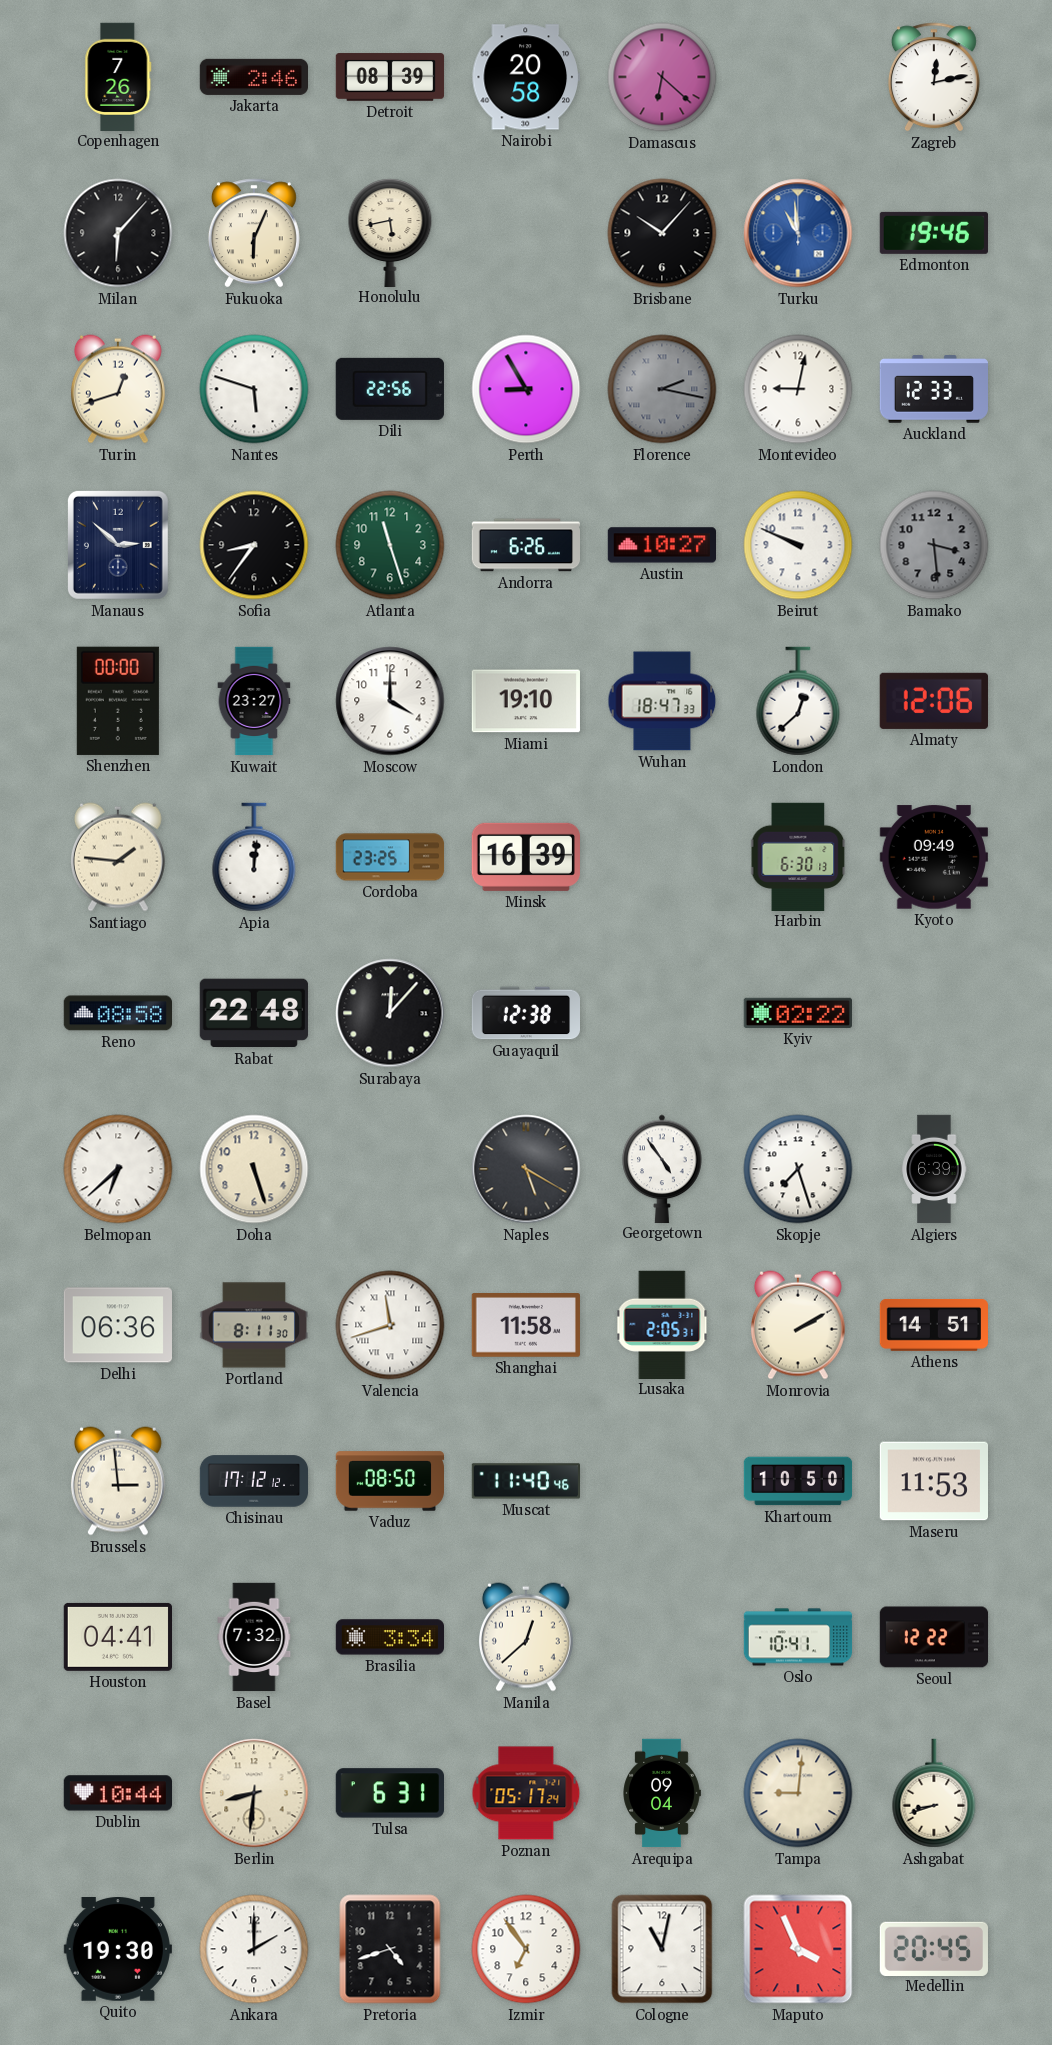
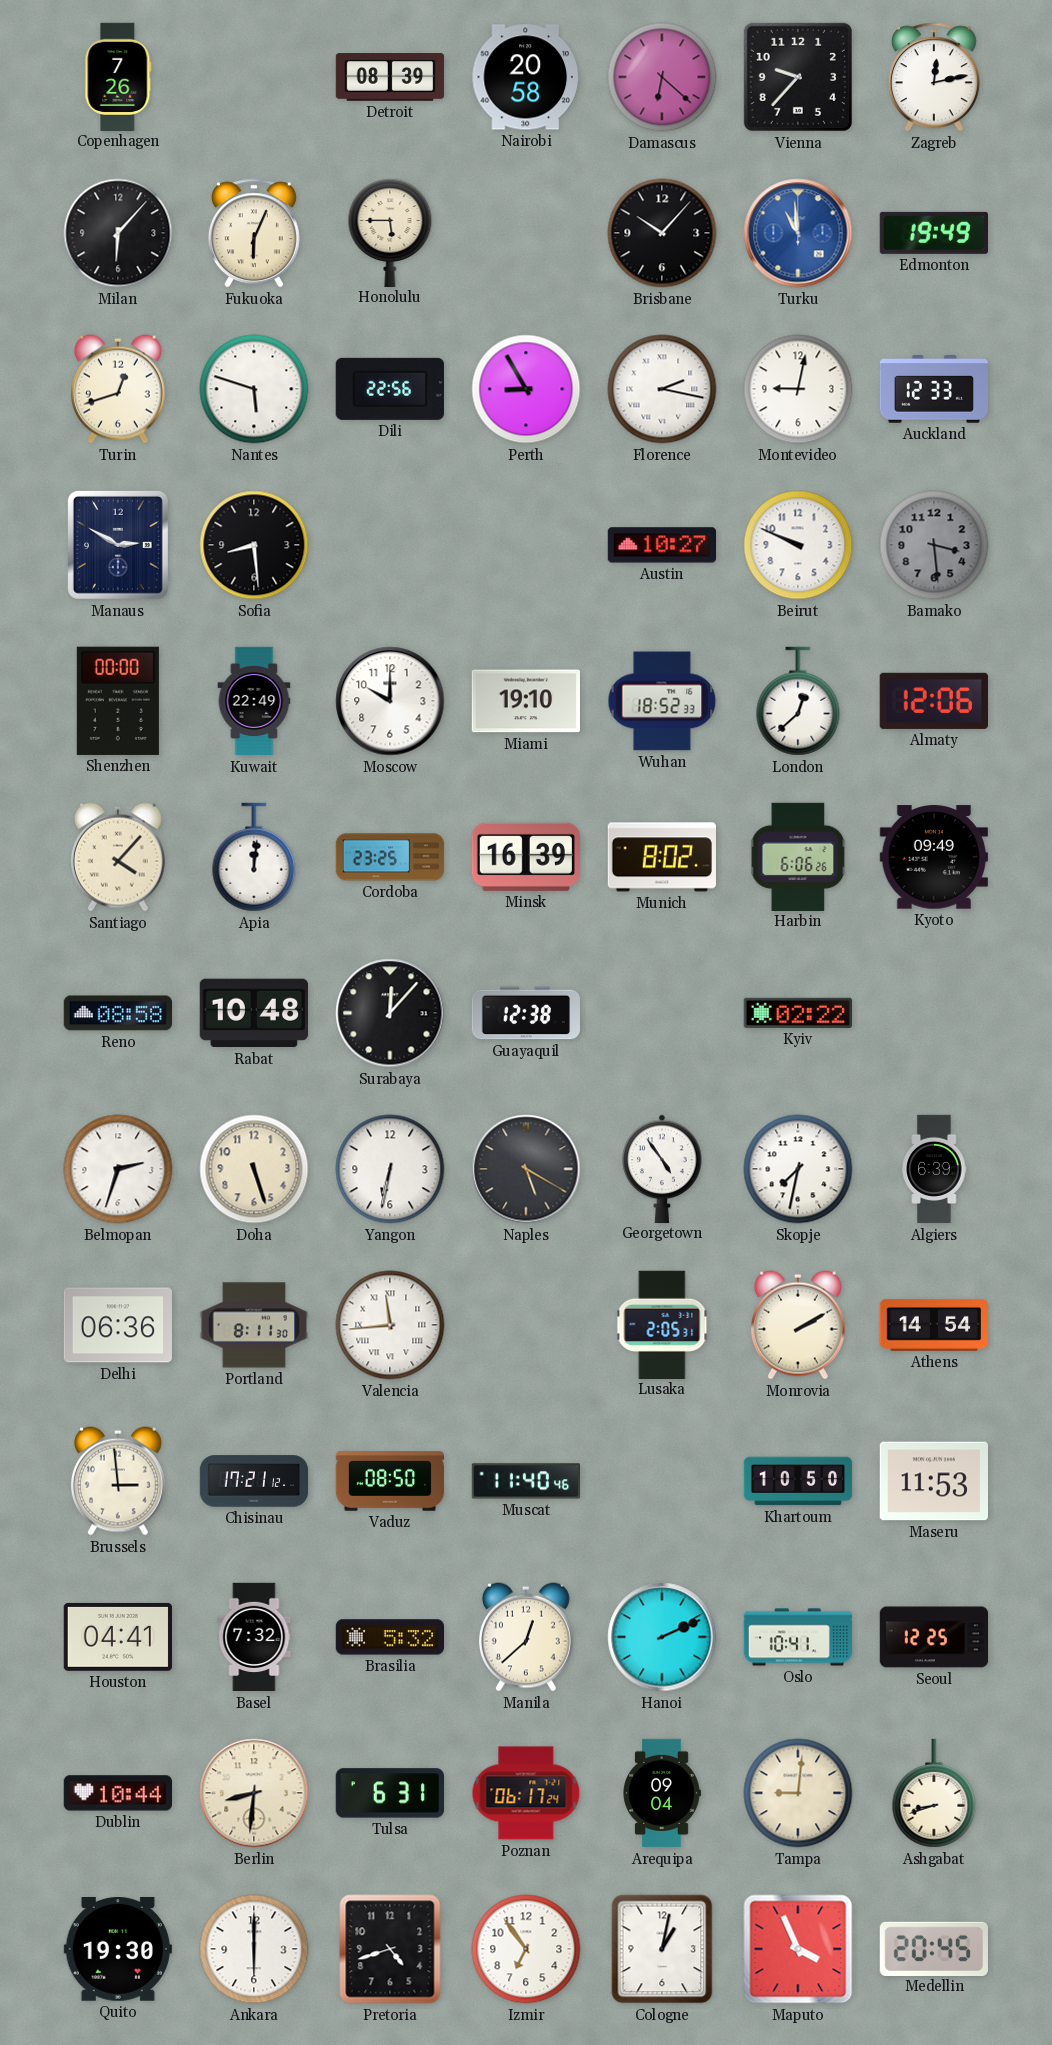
Jakarta: 2:46 -> none
Vienna: none -> 9:37
Honolulu: 5:43 -> 5:45
Edmonton: 19:46 -> 19:49
Florence dial: grey -> white
Manaus: 2:52 -> 2:50
Sofia: 8:36 -> 8:29
Atlanta: 11:27 -> none
Andorra: 6:26 -> none
Kuwait: 23:27 -> 22:49
Moscow: 4:00 -> 10:00
Wuhan: 18:47 -> 18:52
Santiago: 1:46 -> 4:07
Munich: none -> 8:02
Harbin: 6:30 -> 6:06
Rabat: 22:48 -> 10:48
Belmopan: 6:38 -> 2:33
Yangon: none -> 6:32
Skopje: 7:27 -> 7:32
Valencia: 11:42 -> 11:44
Shanghai: 11:58 -> none
Athens: 14:51 -> 14:54
Chisinau: 17:12 -> 17:21
Brasilia: 3:34 -> 5:32
Hanoi: none -> 2:11
Seoul: 12:22 -> 12:25
Poznan: 05:17 -> 06:17
Ankara: 2:00 -> 6:00
Cologne: 11:02 -> 1:02
